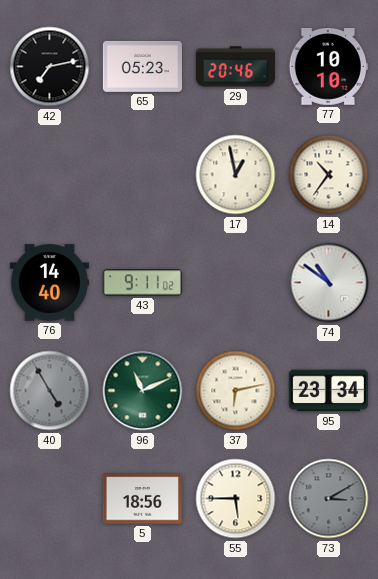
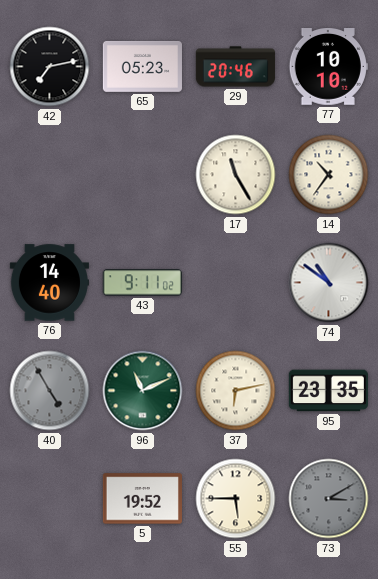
17: 12:58 -> 11:25
95: 23:34 -> 23:35
5: 18:56 -> 19:52
